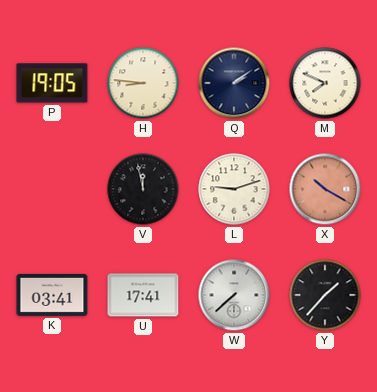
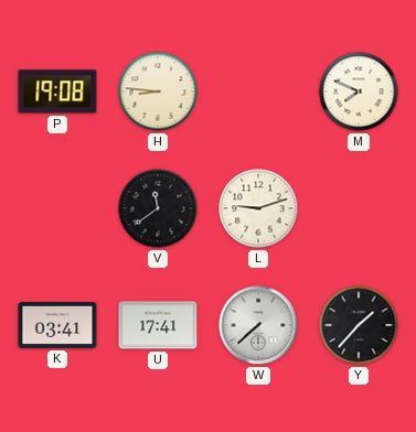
P: 19:05 -> 19:08
Q: 2:09 -> none
V: 11:58 -> 11:39
X: 10:20 -> none
